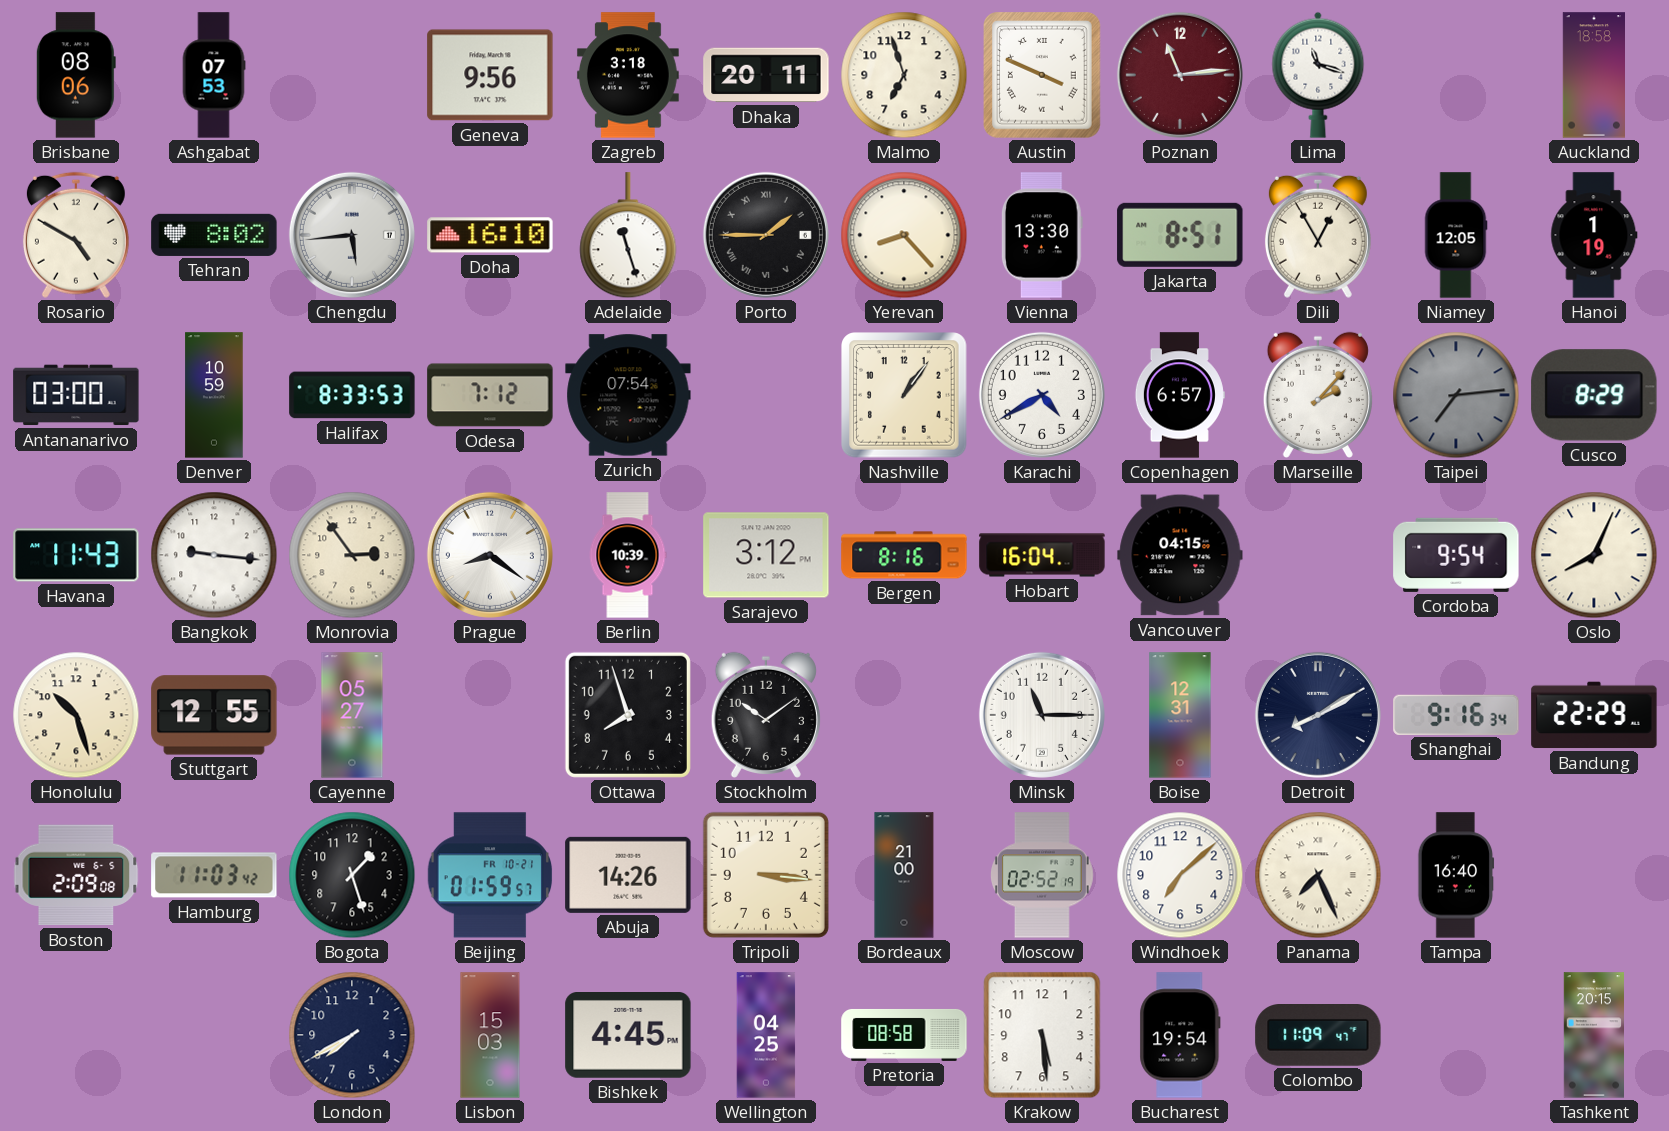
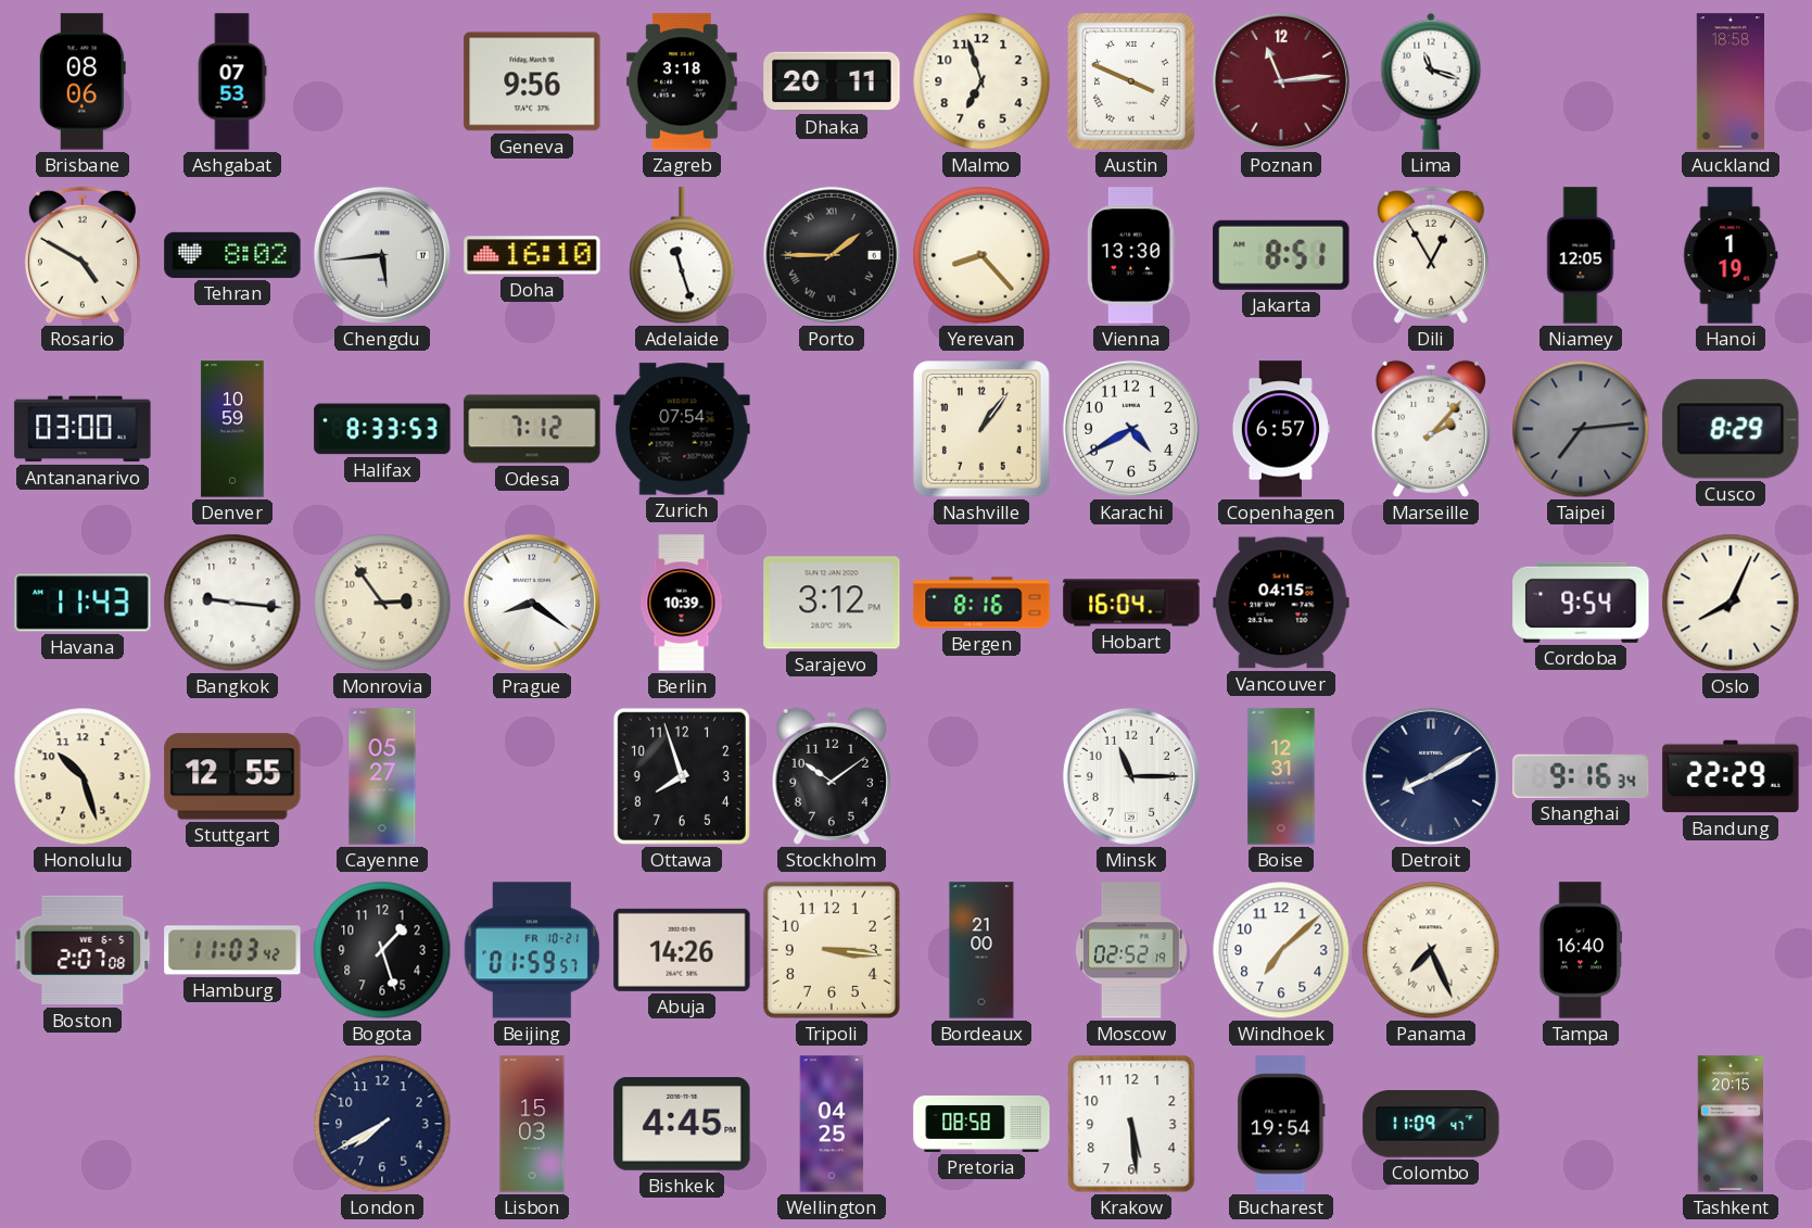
Boston: 2:09 -> 2:07
